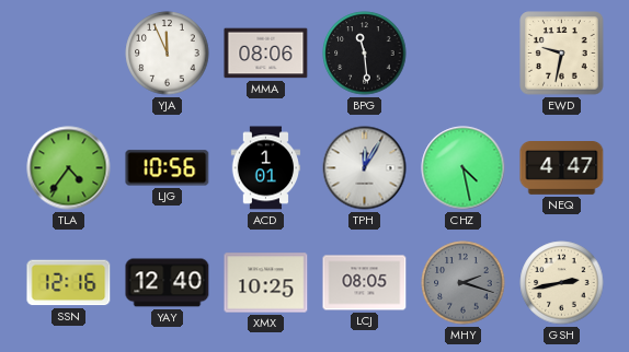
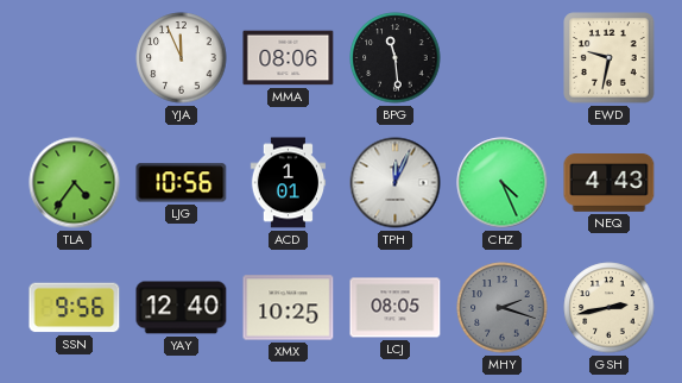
TPH: 12:05 -> 12:04
CHZ: 4:28 -> 4:26
NEQ: 4:47 -> 4:43
SSN: 12:16 -> 9:56
